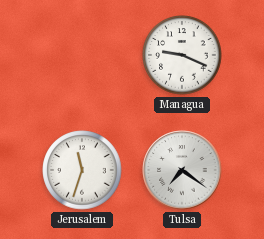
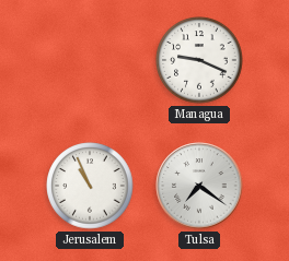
Jerusalem: 11:33 -> 10:56
